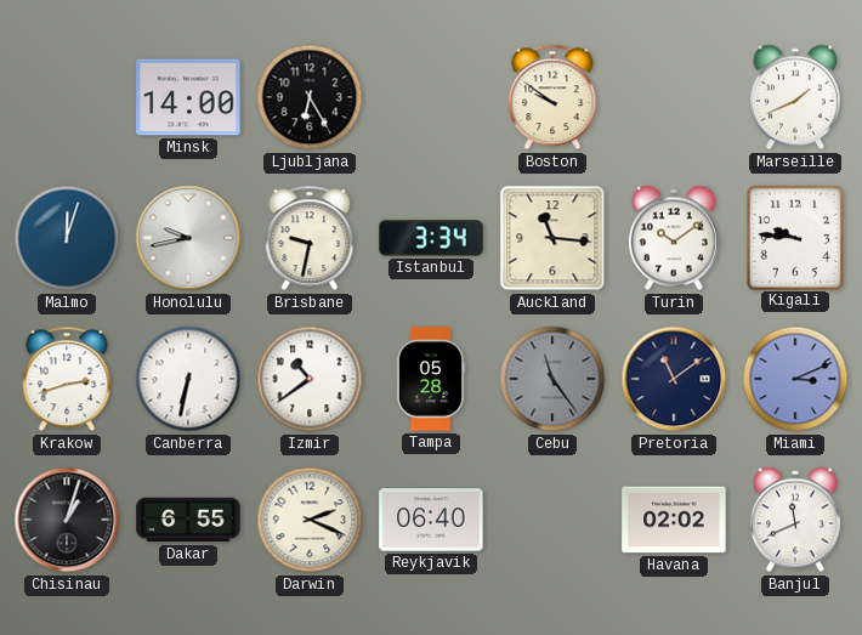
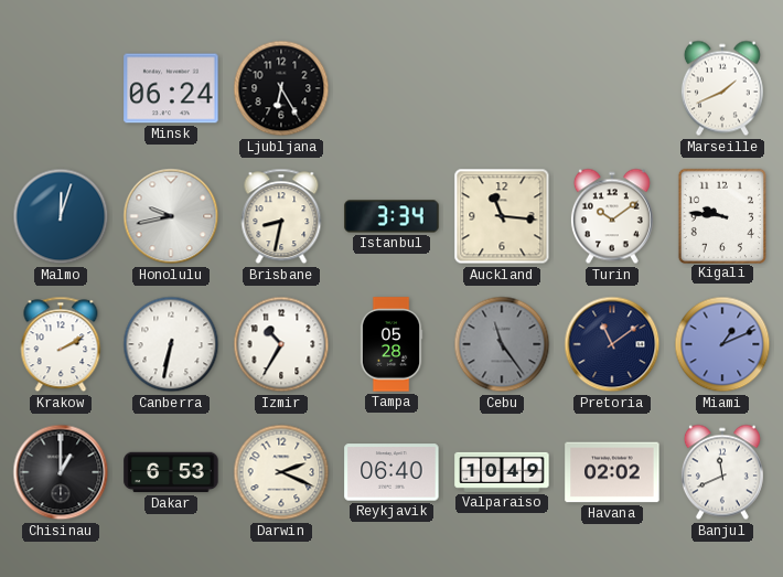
Minsk: 14:00 -> 06:24
Boston: 9:51 -> none
Brisbane: 9:32 -> 8:32
Krakow: 2:42 -> 2:10
Izmir: 10:39 -> 10:35
Miami: 3:11 -> 1:11
Chisinau: 1:03 -> 1:00
Dakar: 6:55 -> 6:53
Valparaiso: none -> 10:49
